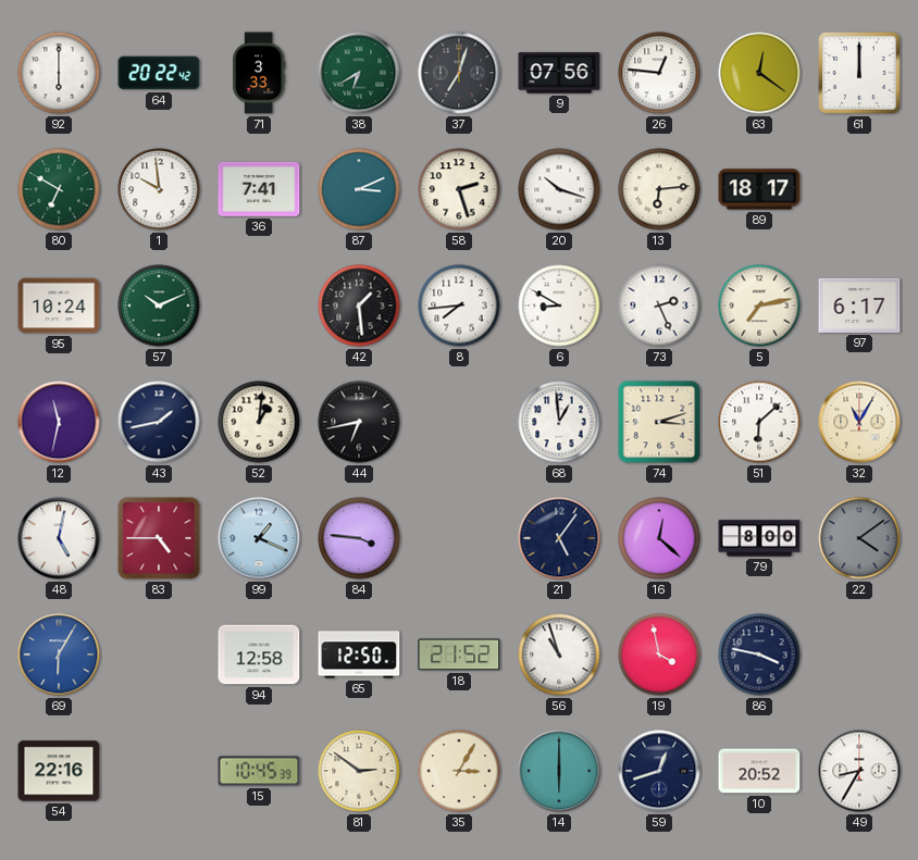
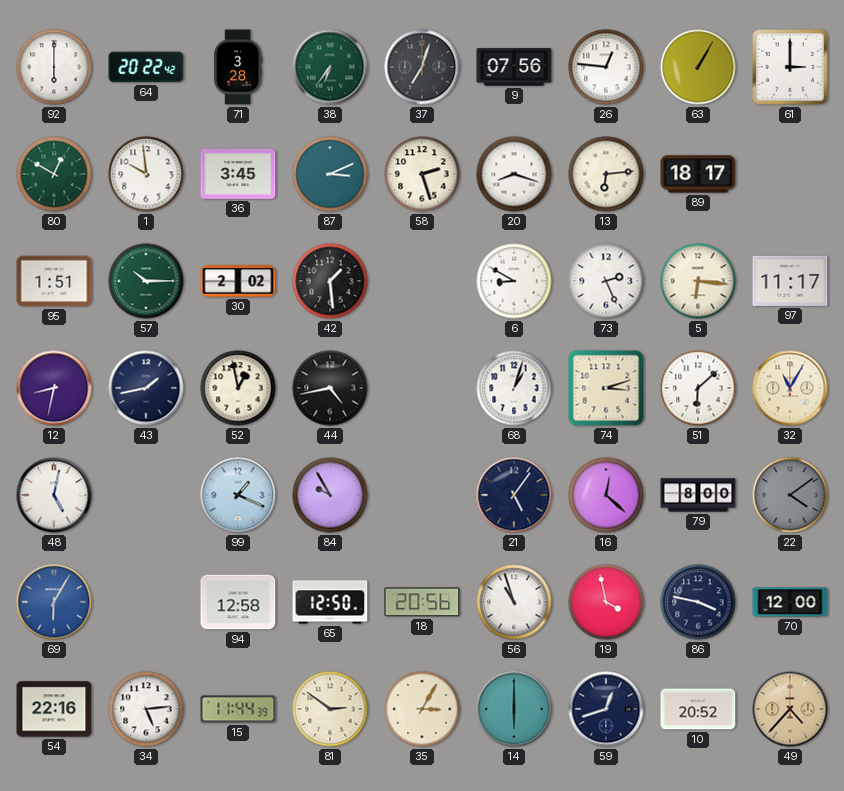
71: 3:33 -> 3:28
38: 6:40 -> 6:36
63: 12:21 -> 1:05
61: 12:00 -> 3:00
80: 6:50 -> 12:50
36: 7:41 -> 3:45
20: 10:18 -> 8:18
95: 10:24 -> 1:51
57: 10:11 -> 10:15
30: none -> 2:02
8: 7:44 -> none
5: 7:13 -> 6:16
97: 6:17 -> 11:17
12: 11:32 -> 8:32
52: 1:01 -> 12:58
44: 6:43 -> 4:43
68: 12:59 -> 1:03
83: 4:45 -> none
84: 3:46 -> 9:55
18: 21:52 -> 20:56
70: none -> 12:00
34: none -> 5:14
15: 10:45 -> 11:44
49: 8:35 -> 4:37
49 dial: white -> champagne
